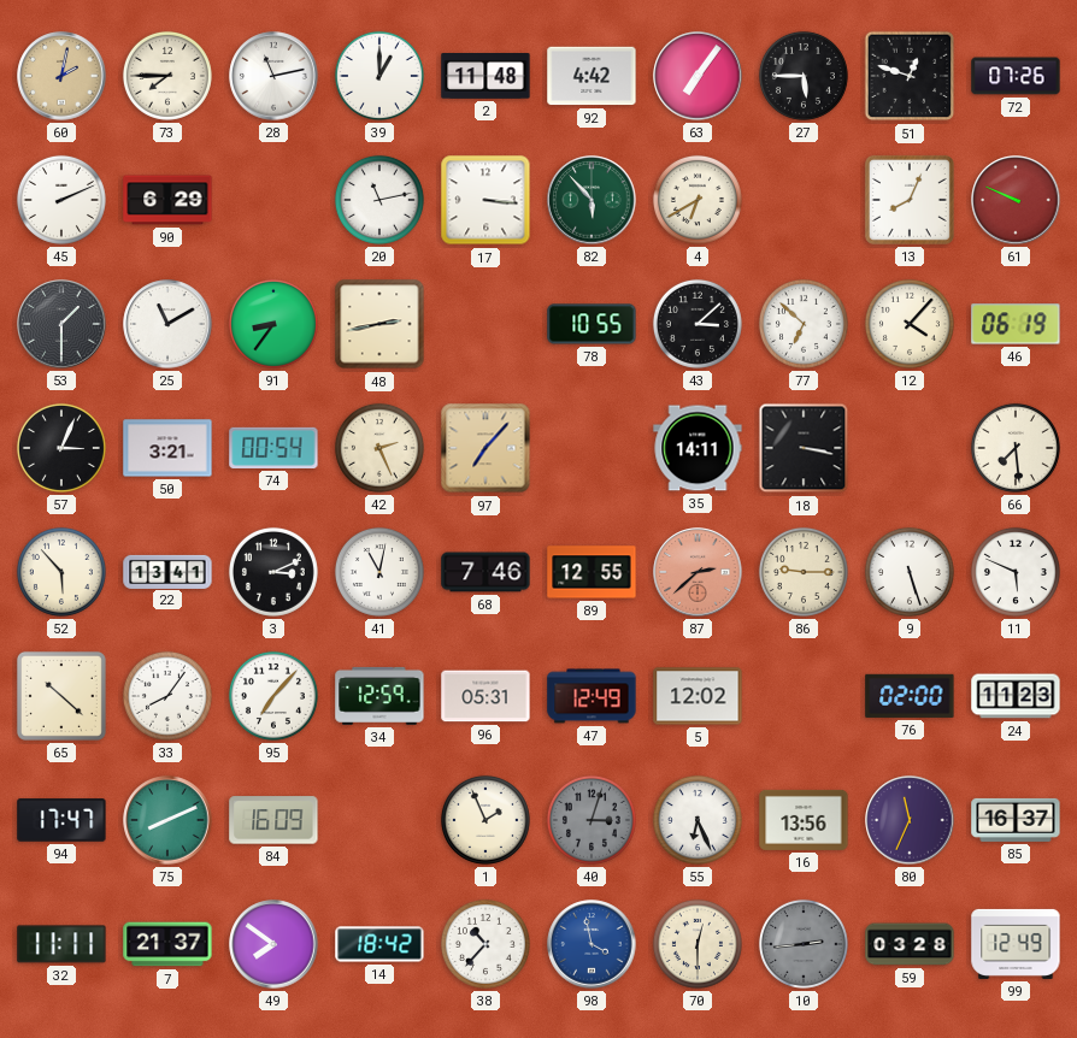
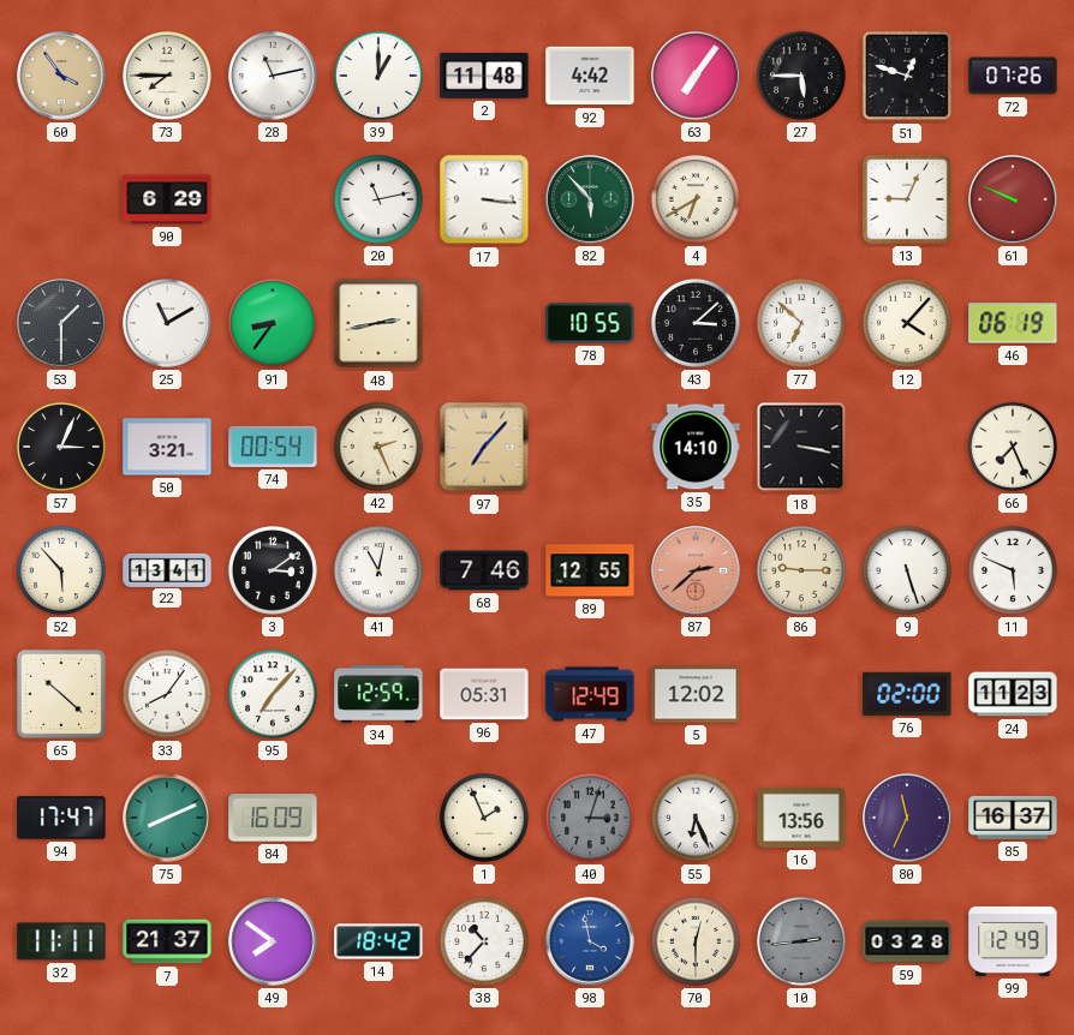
60: 2:02 -> 3:54
45: 2:11 -> none
13: 8:04 -> 9:04
35: 14:11 -> 14:10
66: 7:29 -> 7:26
3: 3:11 -> 3:09
